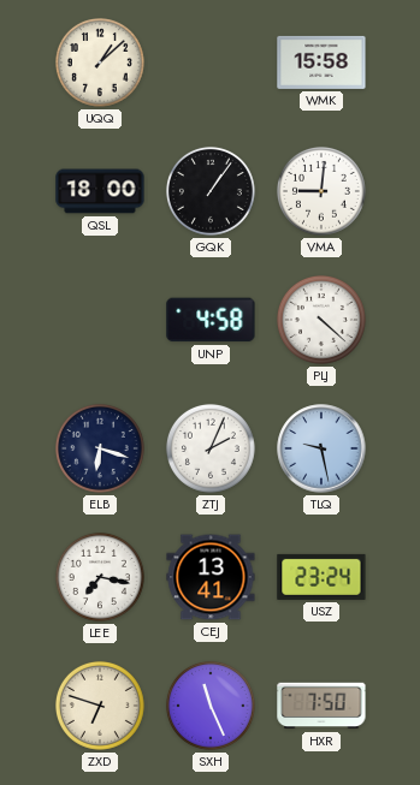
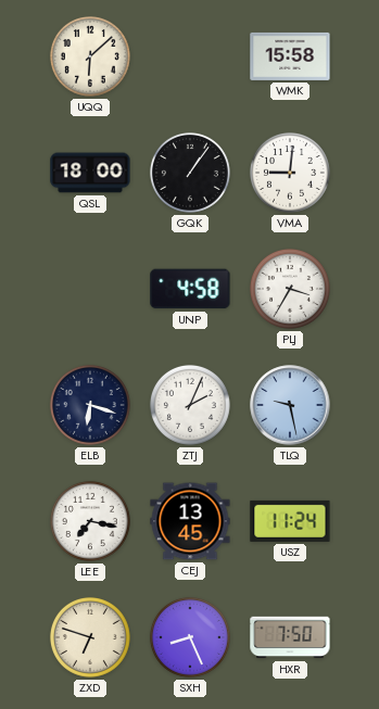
UQQ: 1:08 -> 6:08
PLJ: 4:22 -> 3:35
CEJ: 13:41 -> 13:45
USZ: 23:24 -> 11:24
SXH: 11:26 -> 8:26
